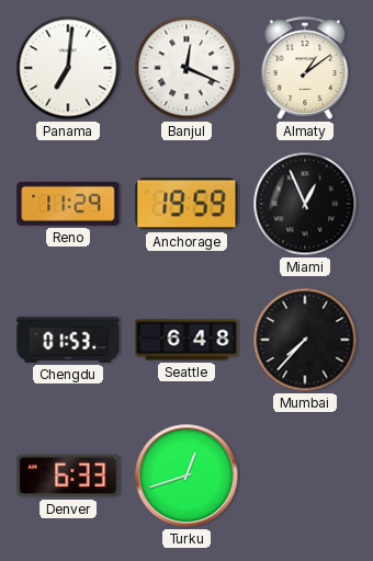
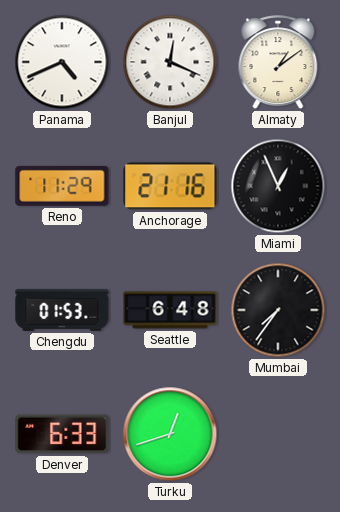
Panama: 7:01 -> 4:41
Anchorage: 19:59 -> 21:16
Mumbai: 7:37 -> 7:36
